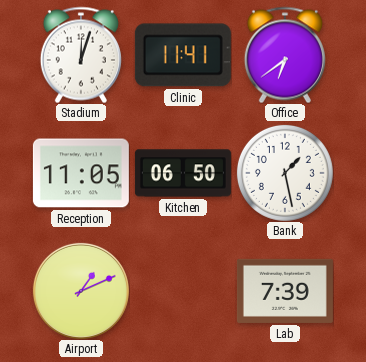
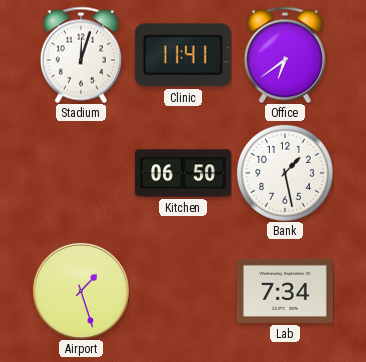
Reception: 11:05 -> none
Airport: 1:11 -> 1:27
Lab: 7:39 -> 7:34
